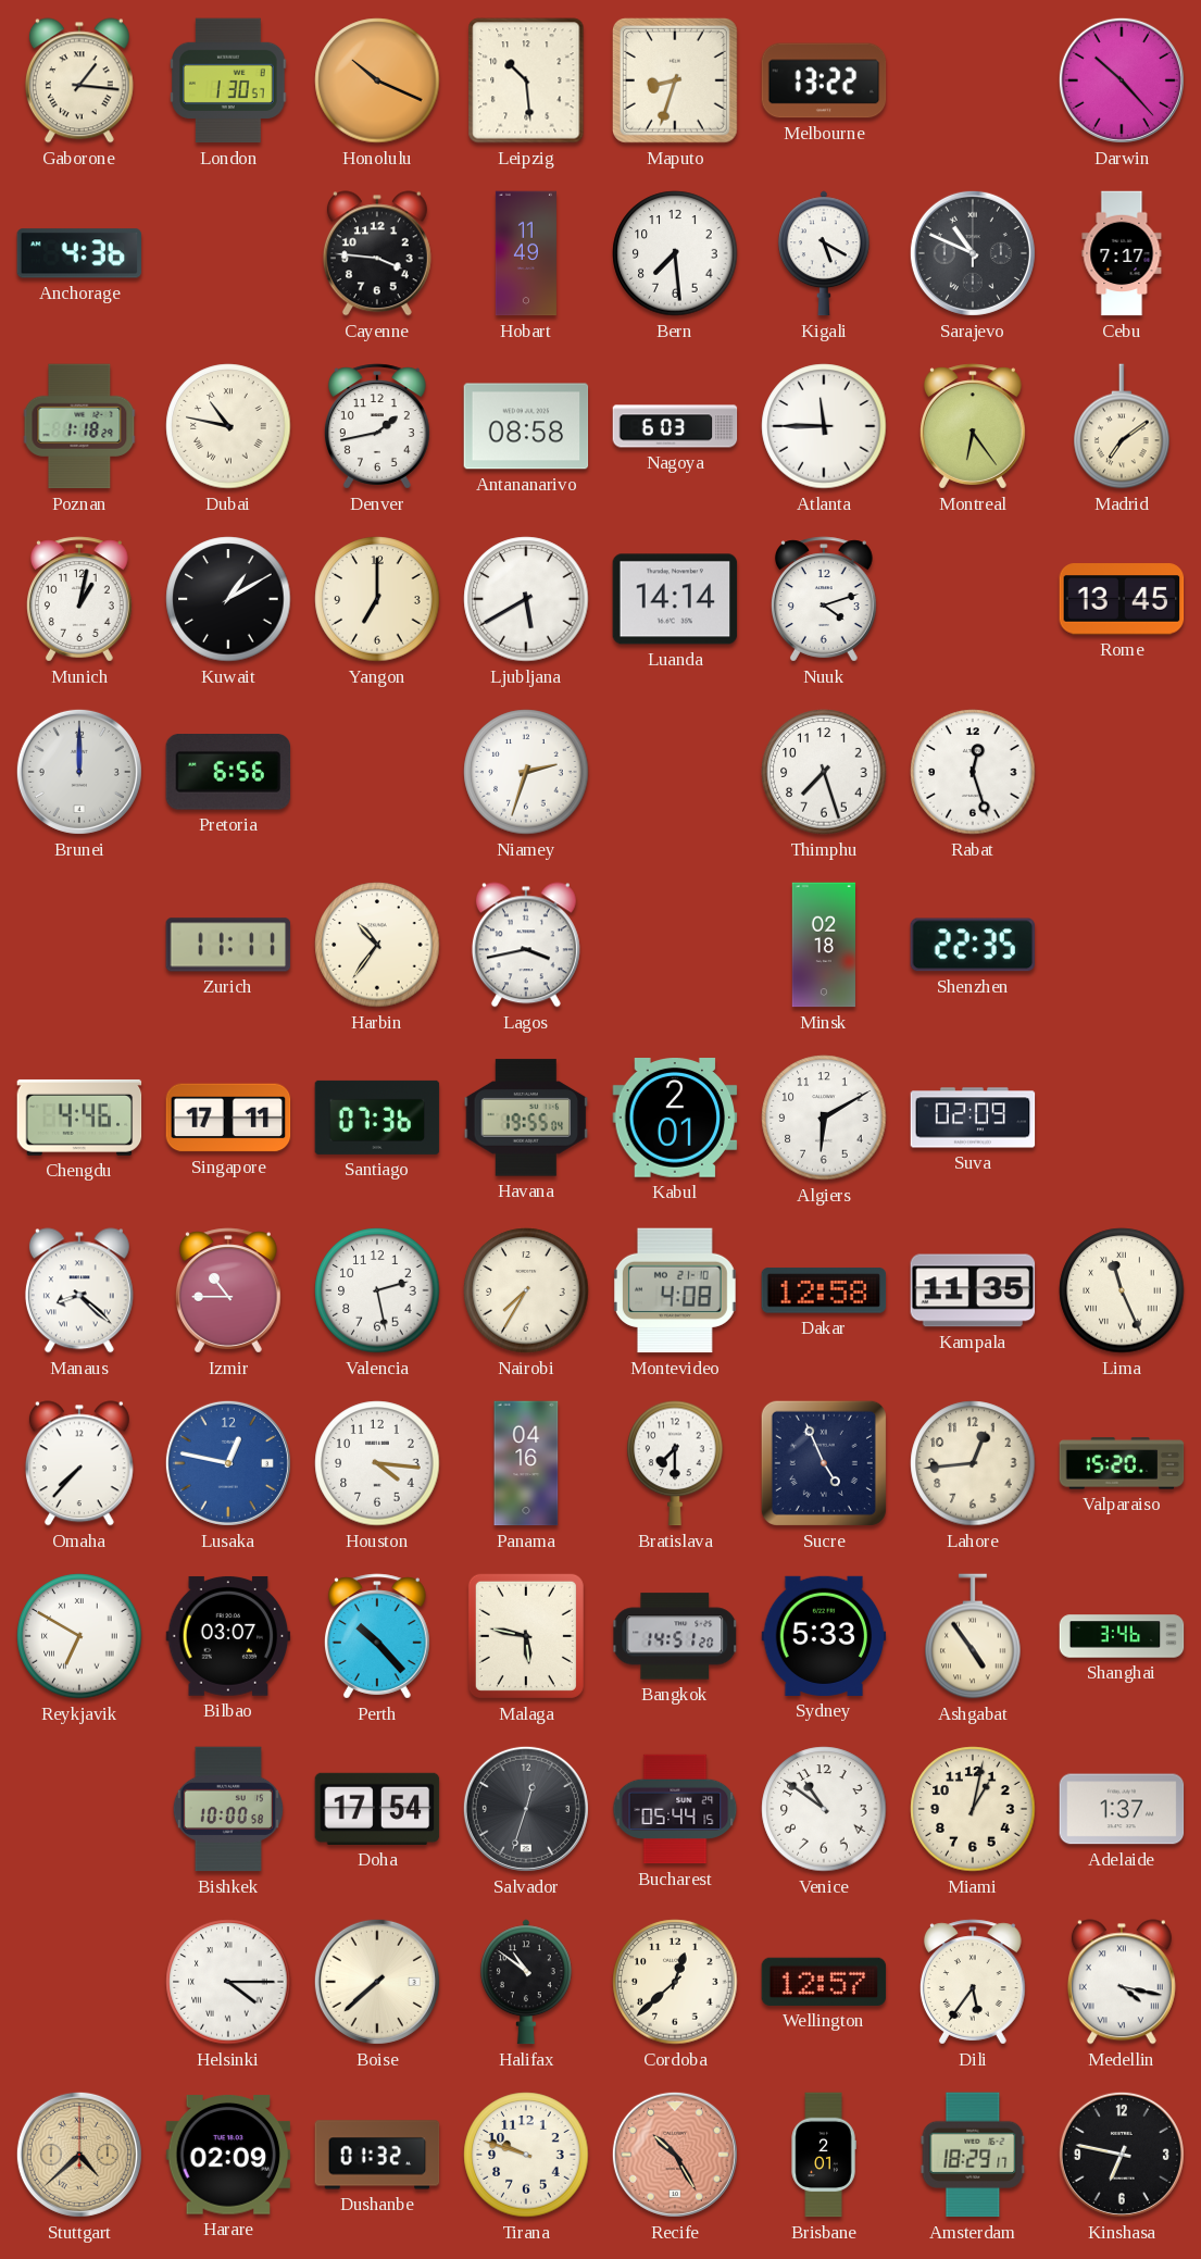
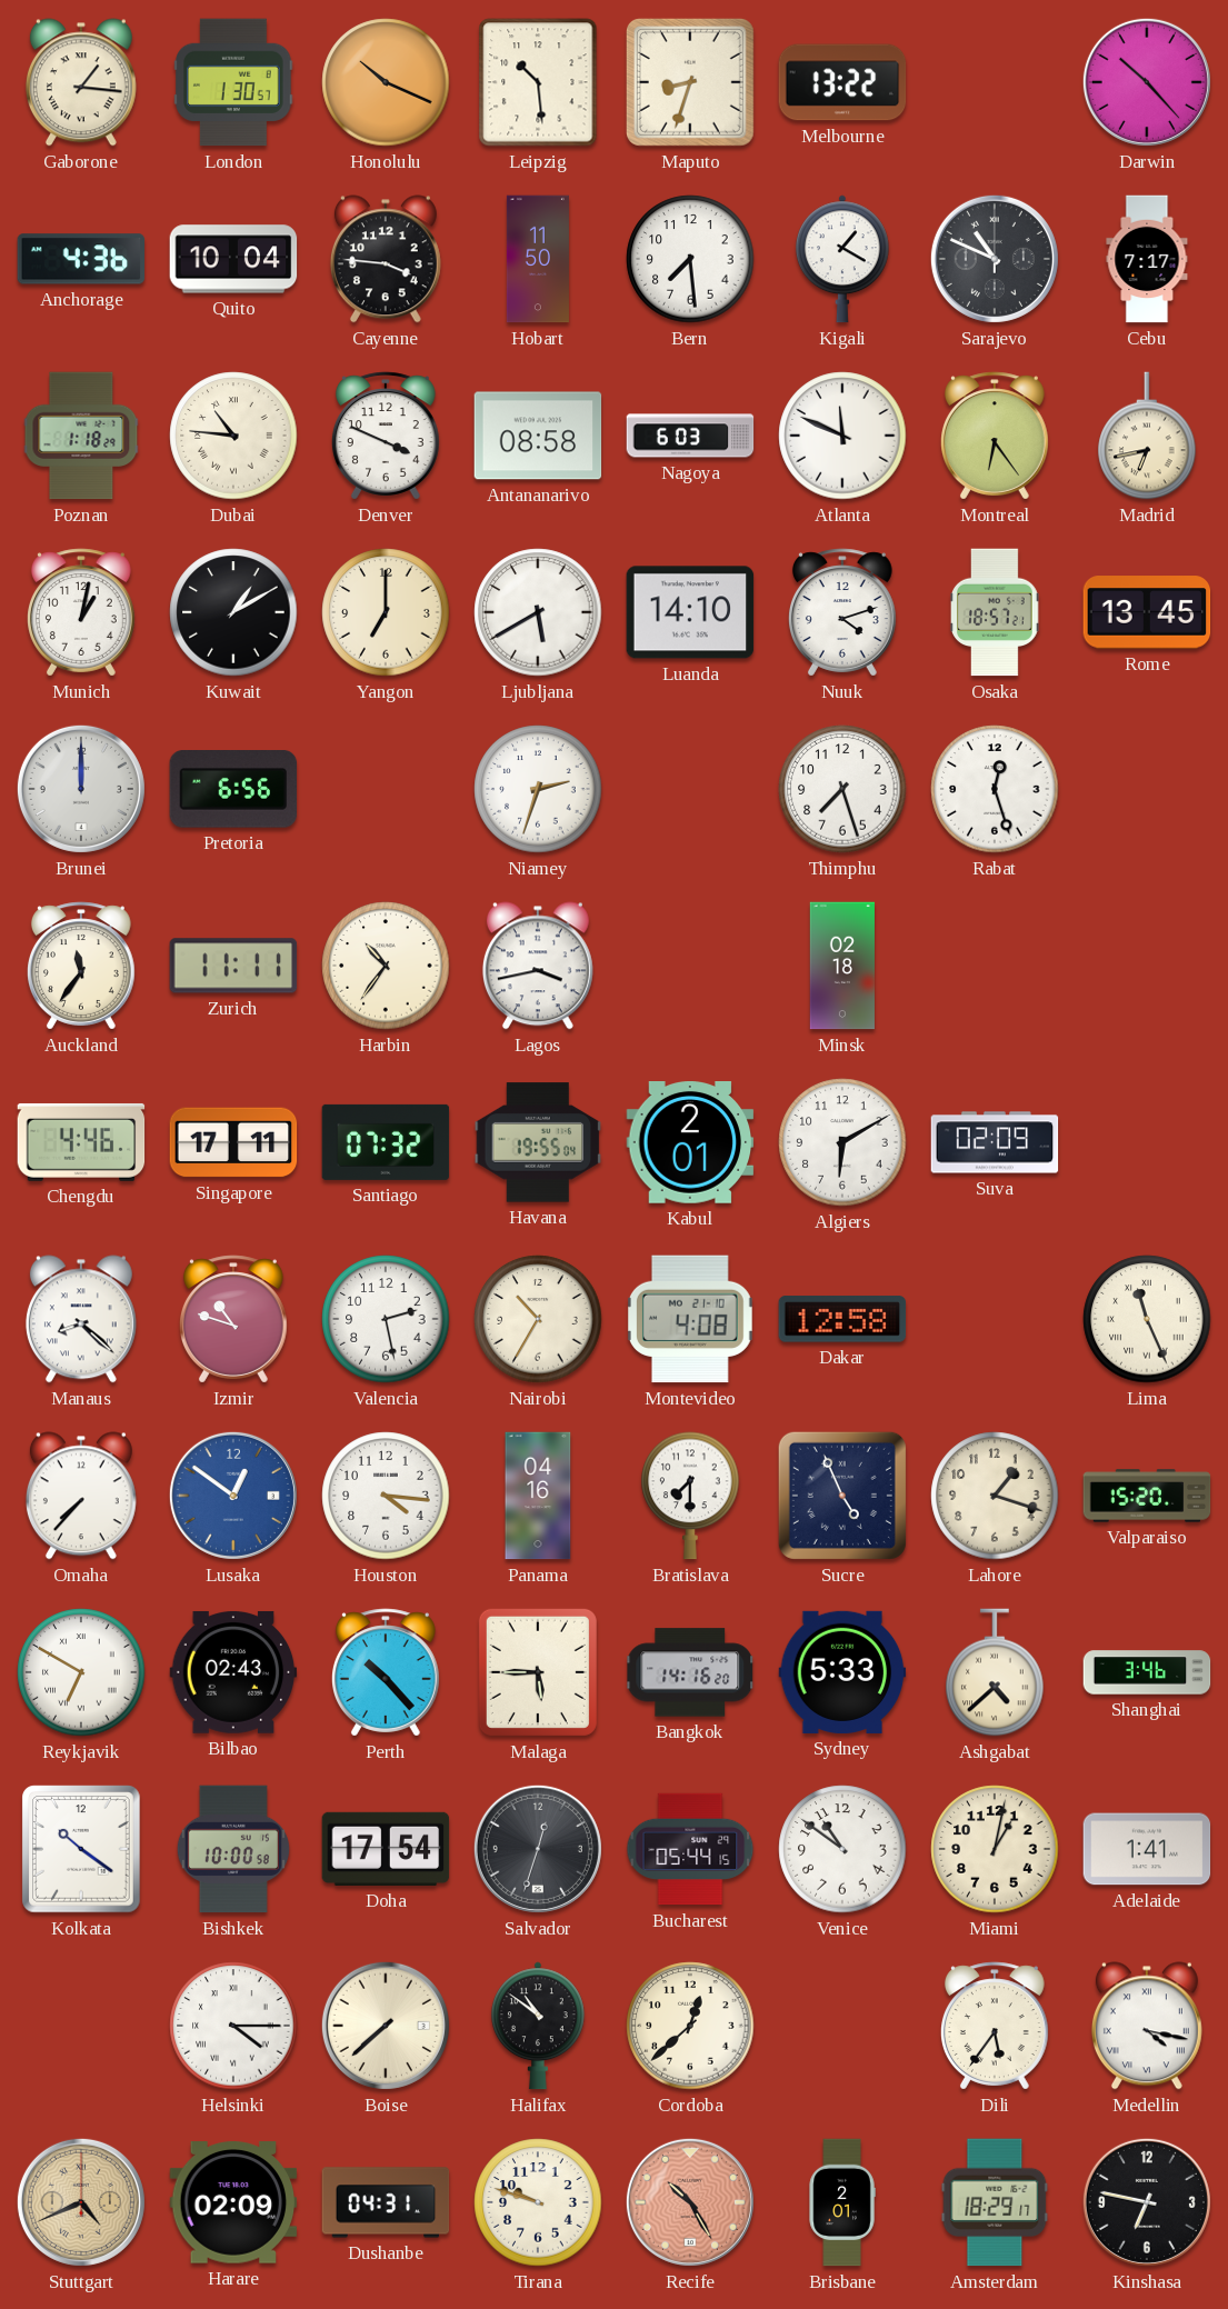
Quito: none -> 10:04
Hobart: 11:49 -> 11:50
Kigali: 5:20 -> 1:20
Dubai: 10:47 -> 10:46
Denver: 1:43 -> 3:49
Atlanta: 11:45 -> 11:49
Madrid: 7:09 -> 6:43
Luanda: 14:14 -> 14:10
Osaka: none -> 18:57
Auckland: none -> 11:36
Shenzhen: 22:35 -> none
Santiago: 07:36 -> 07:32
Izmir: 10:45 -> 10:48
Nairobi: 7:35 -> 10:35
Kampala: 11:35 -> none
Lusaka: 12:47 -> 12:51
Lahore: 12:44 -> 1:18
Bilbao: 03:07 -> 02:43
Malaga: 5:47 -> 5:45
Bangkok: 14:51 -> 14:16
Ashgabat: 4:54 -> 4:38
Kolkata: none -> 10:21
Adelaide: 1:37 -> 1:41
Wellington: 12:57 -> none
Stuttgart: 4:38 -> 4:41
Dushanbe: 01:32 -> 04:31
